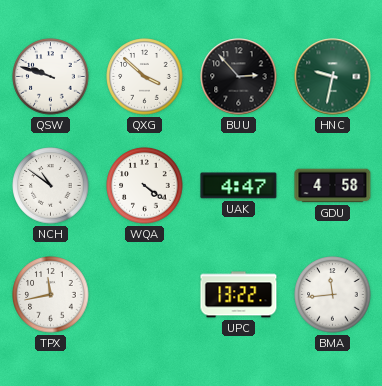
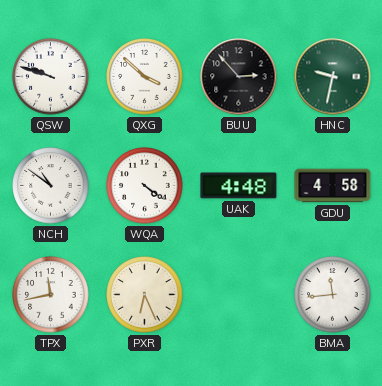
UAK: 4:47 -> 4:48
PXR: none -> 6:26
UPC: 13:22 -> none
